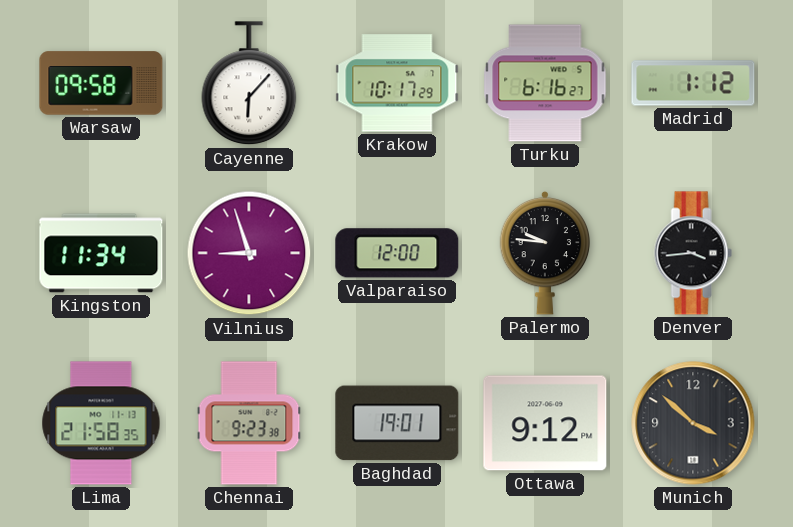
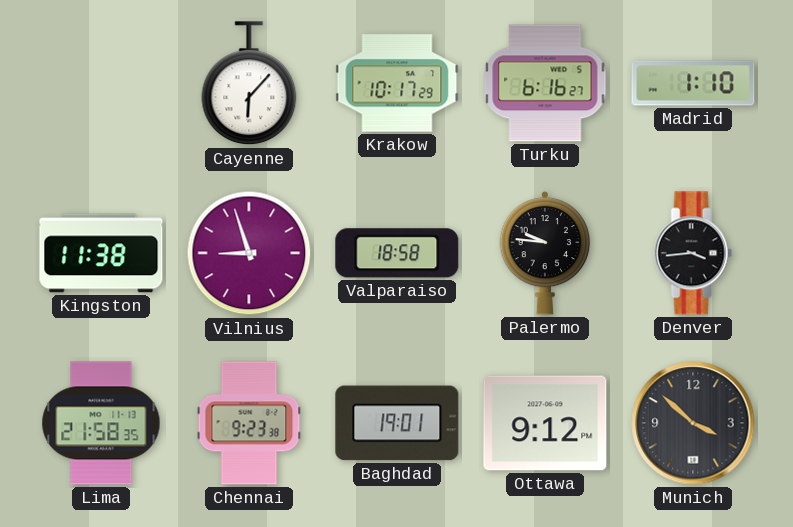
Warsaw: 09:58 -> none
Madrid: 1:12 -> 1:10
Kingston: 11:34 -> 11:38
Valparaiso: 12:00 -> 18:58
